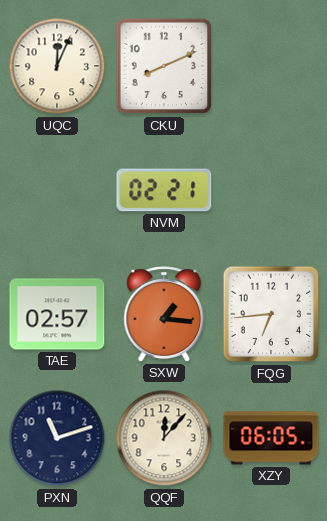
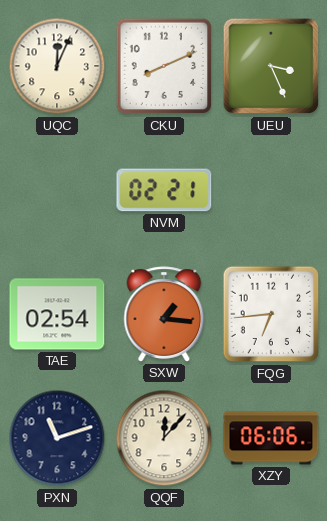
UEU: none -> 3:26
TAE: 02:57 -> 02:54
XZY: 06:05 -> 06:06
